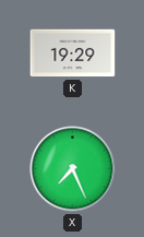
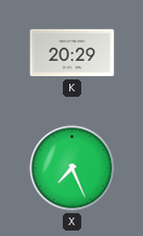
K: 19:29 -> 20:29
